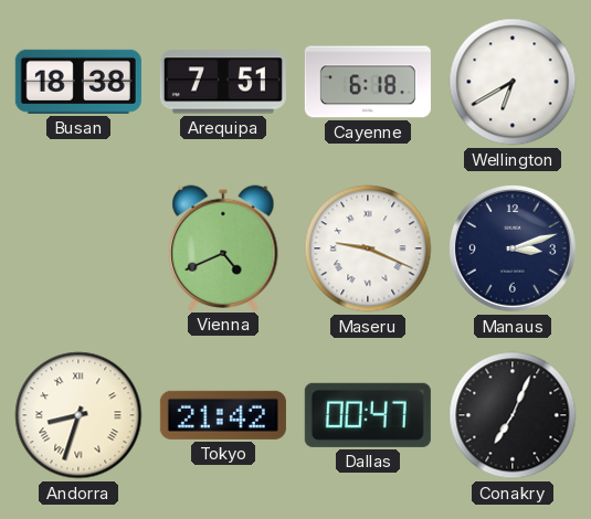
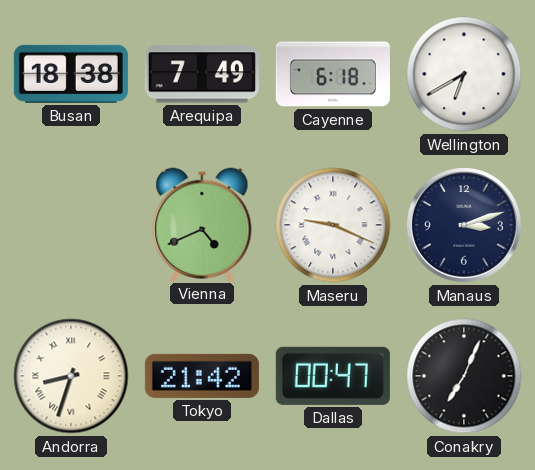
Arequipa: 7:51 -> 7:49
